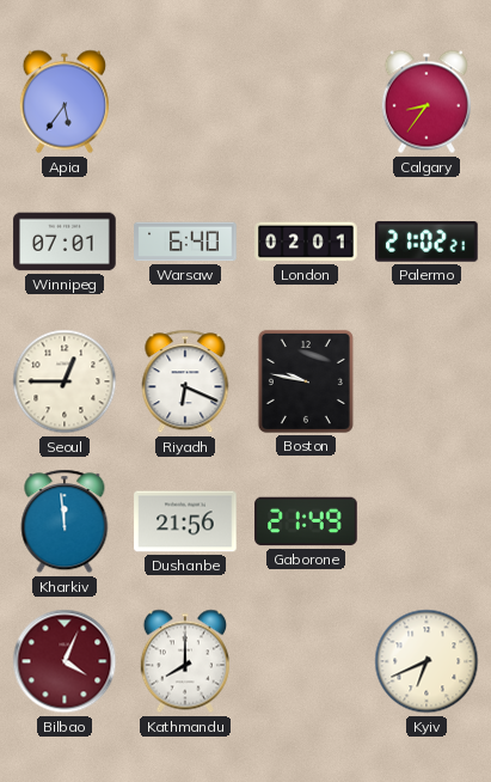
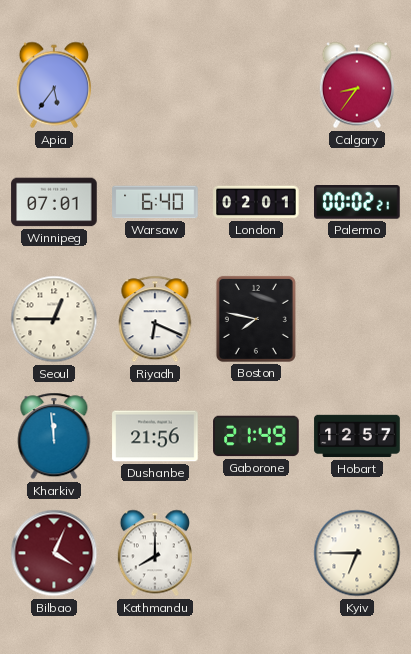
Palermo: 21:02 -> 00:02
Boston: 9:47 -> 7:47
Hobart: none -> 12:57
Kyiv: 6:41 -> 6:45
